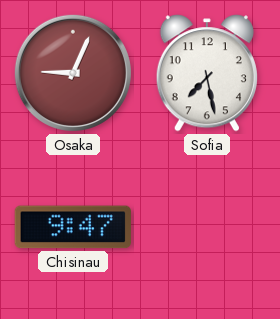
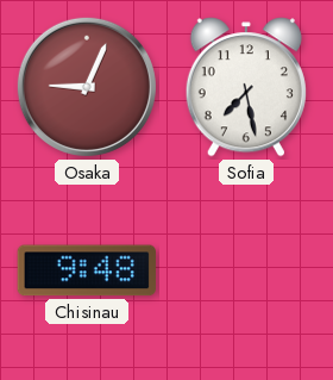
Chisinau: 9:47 -> 9:48
